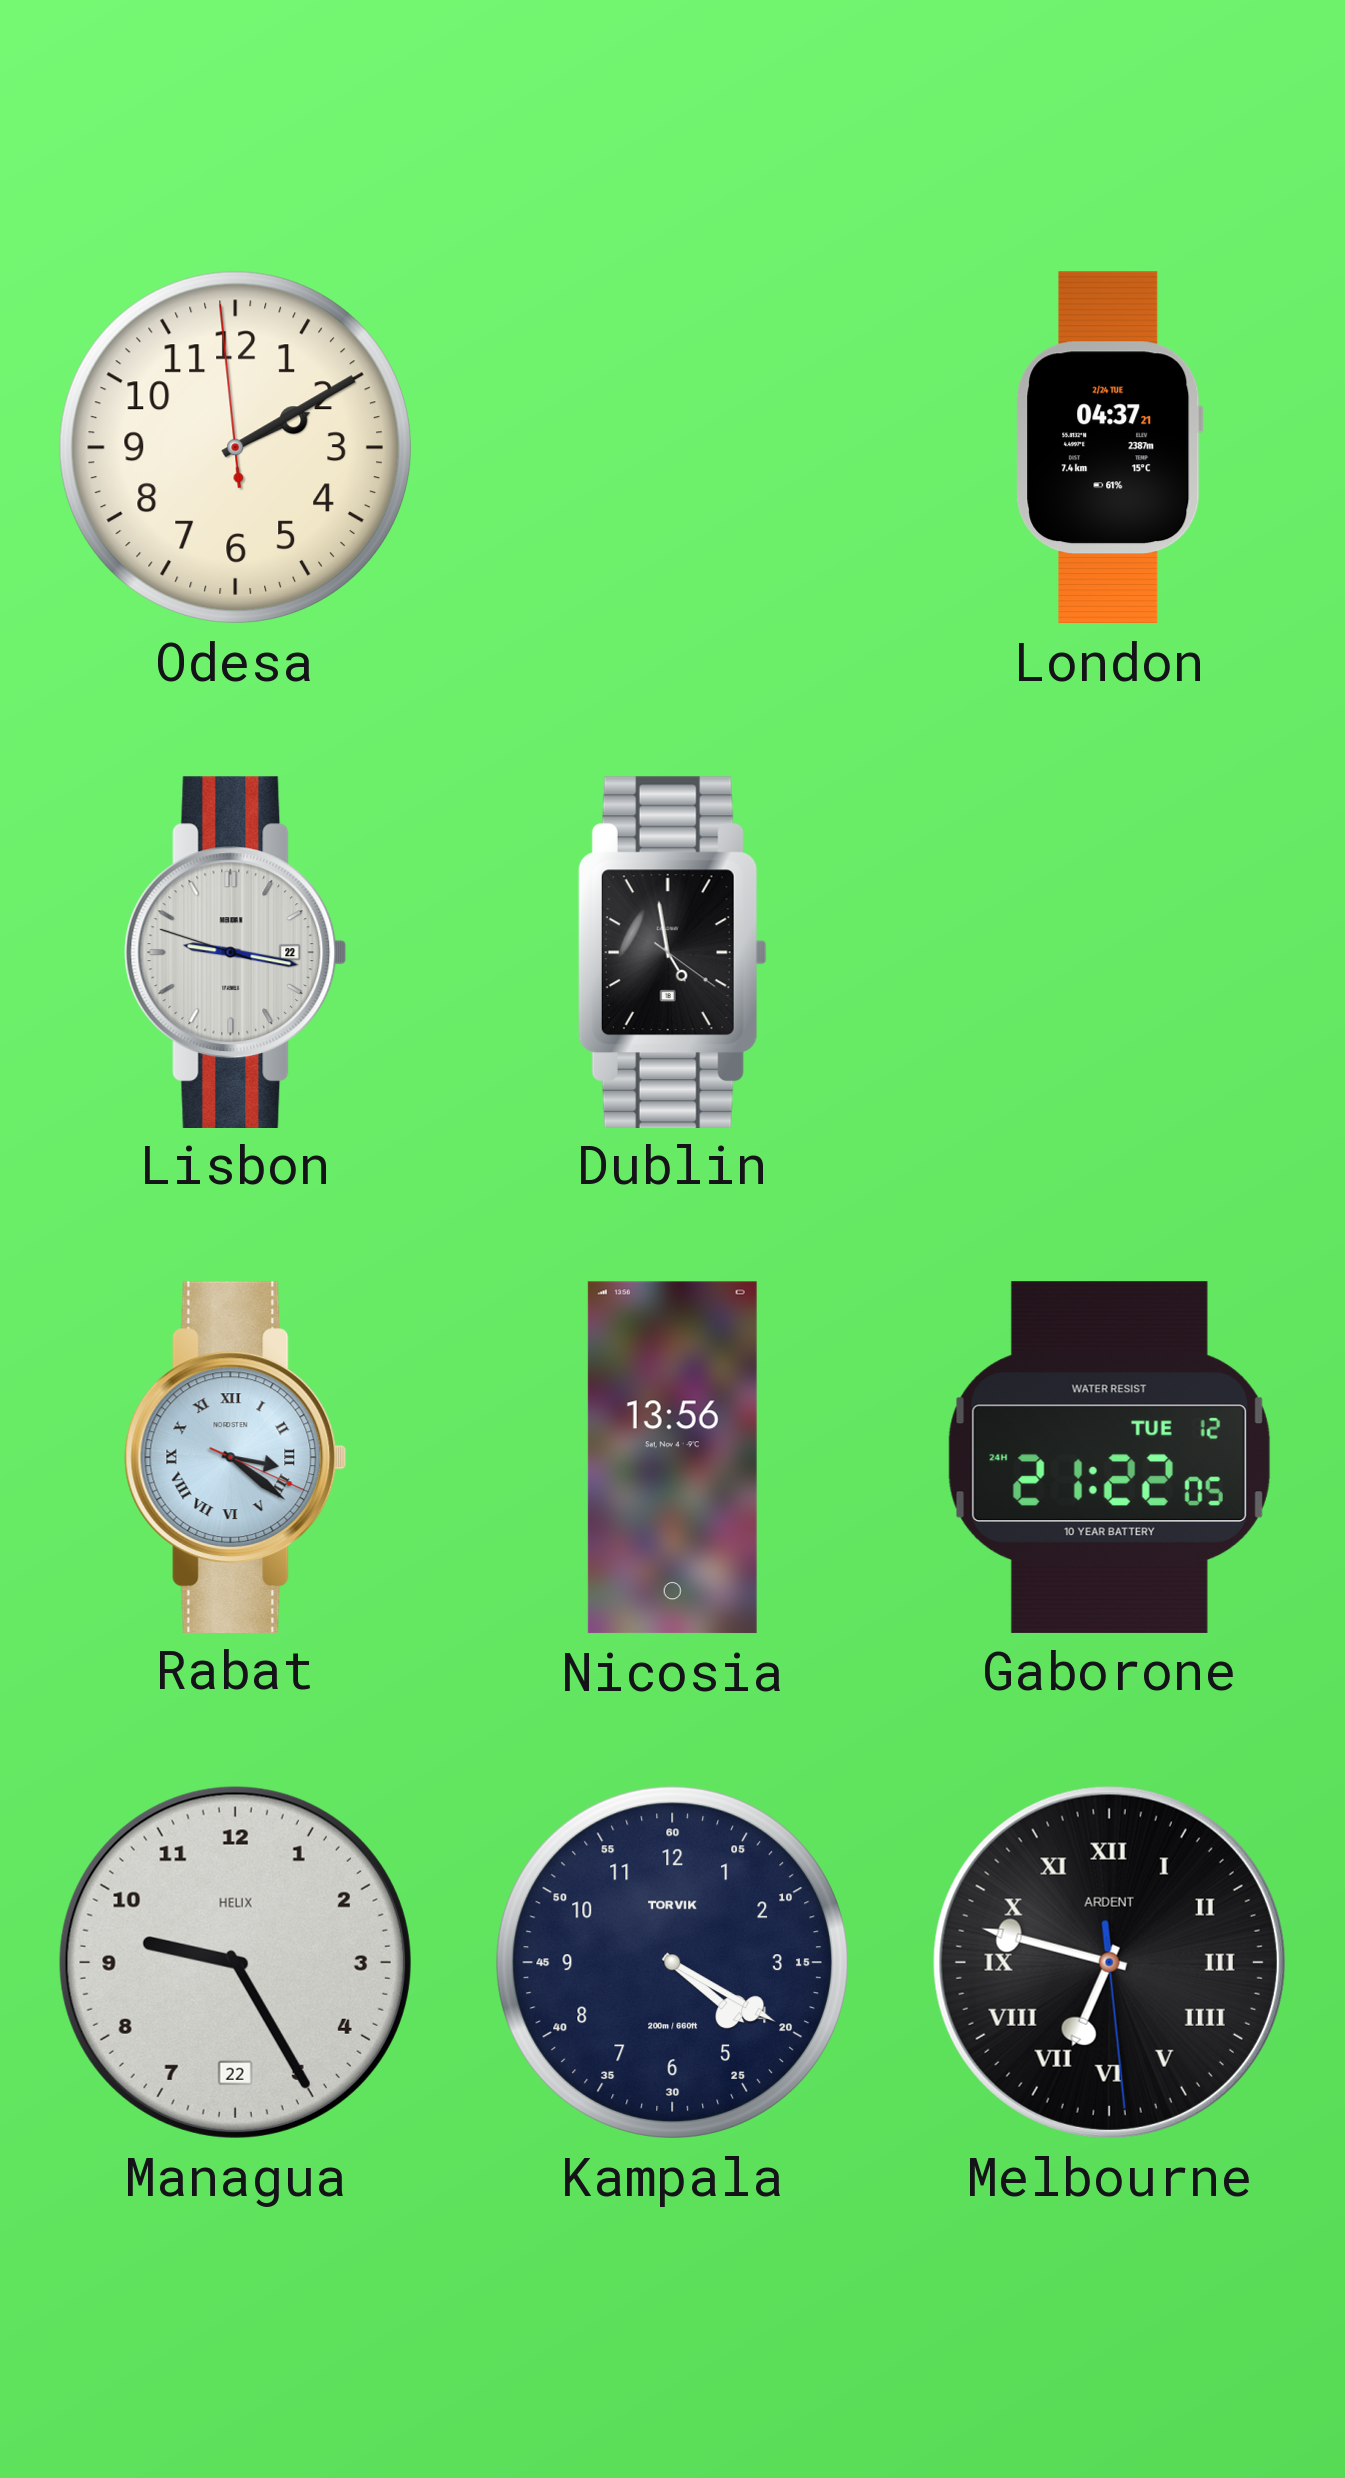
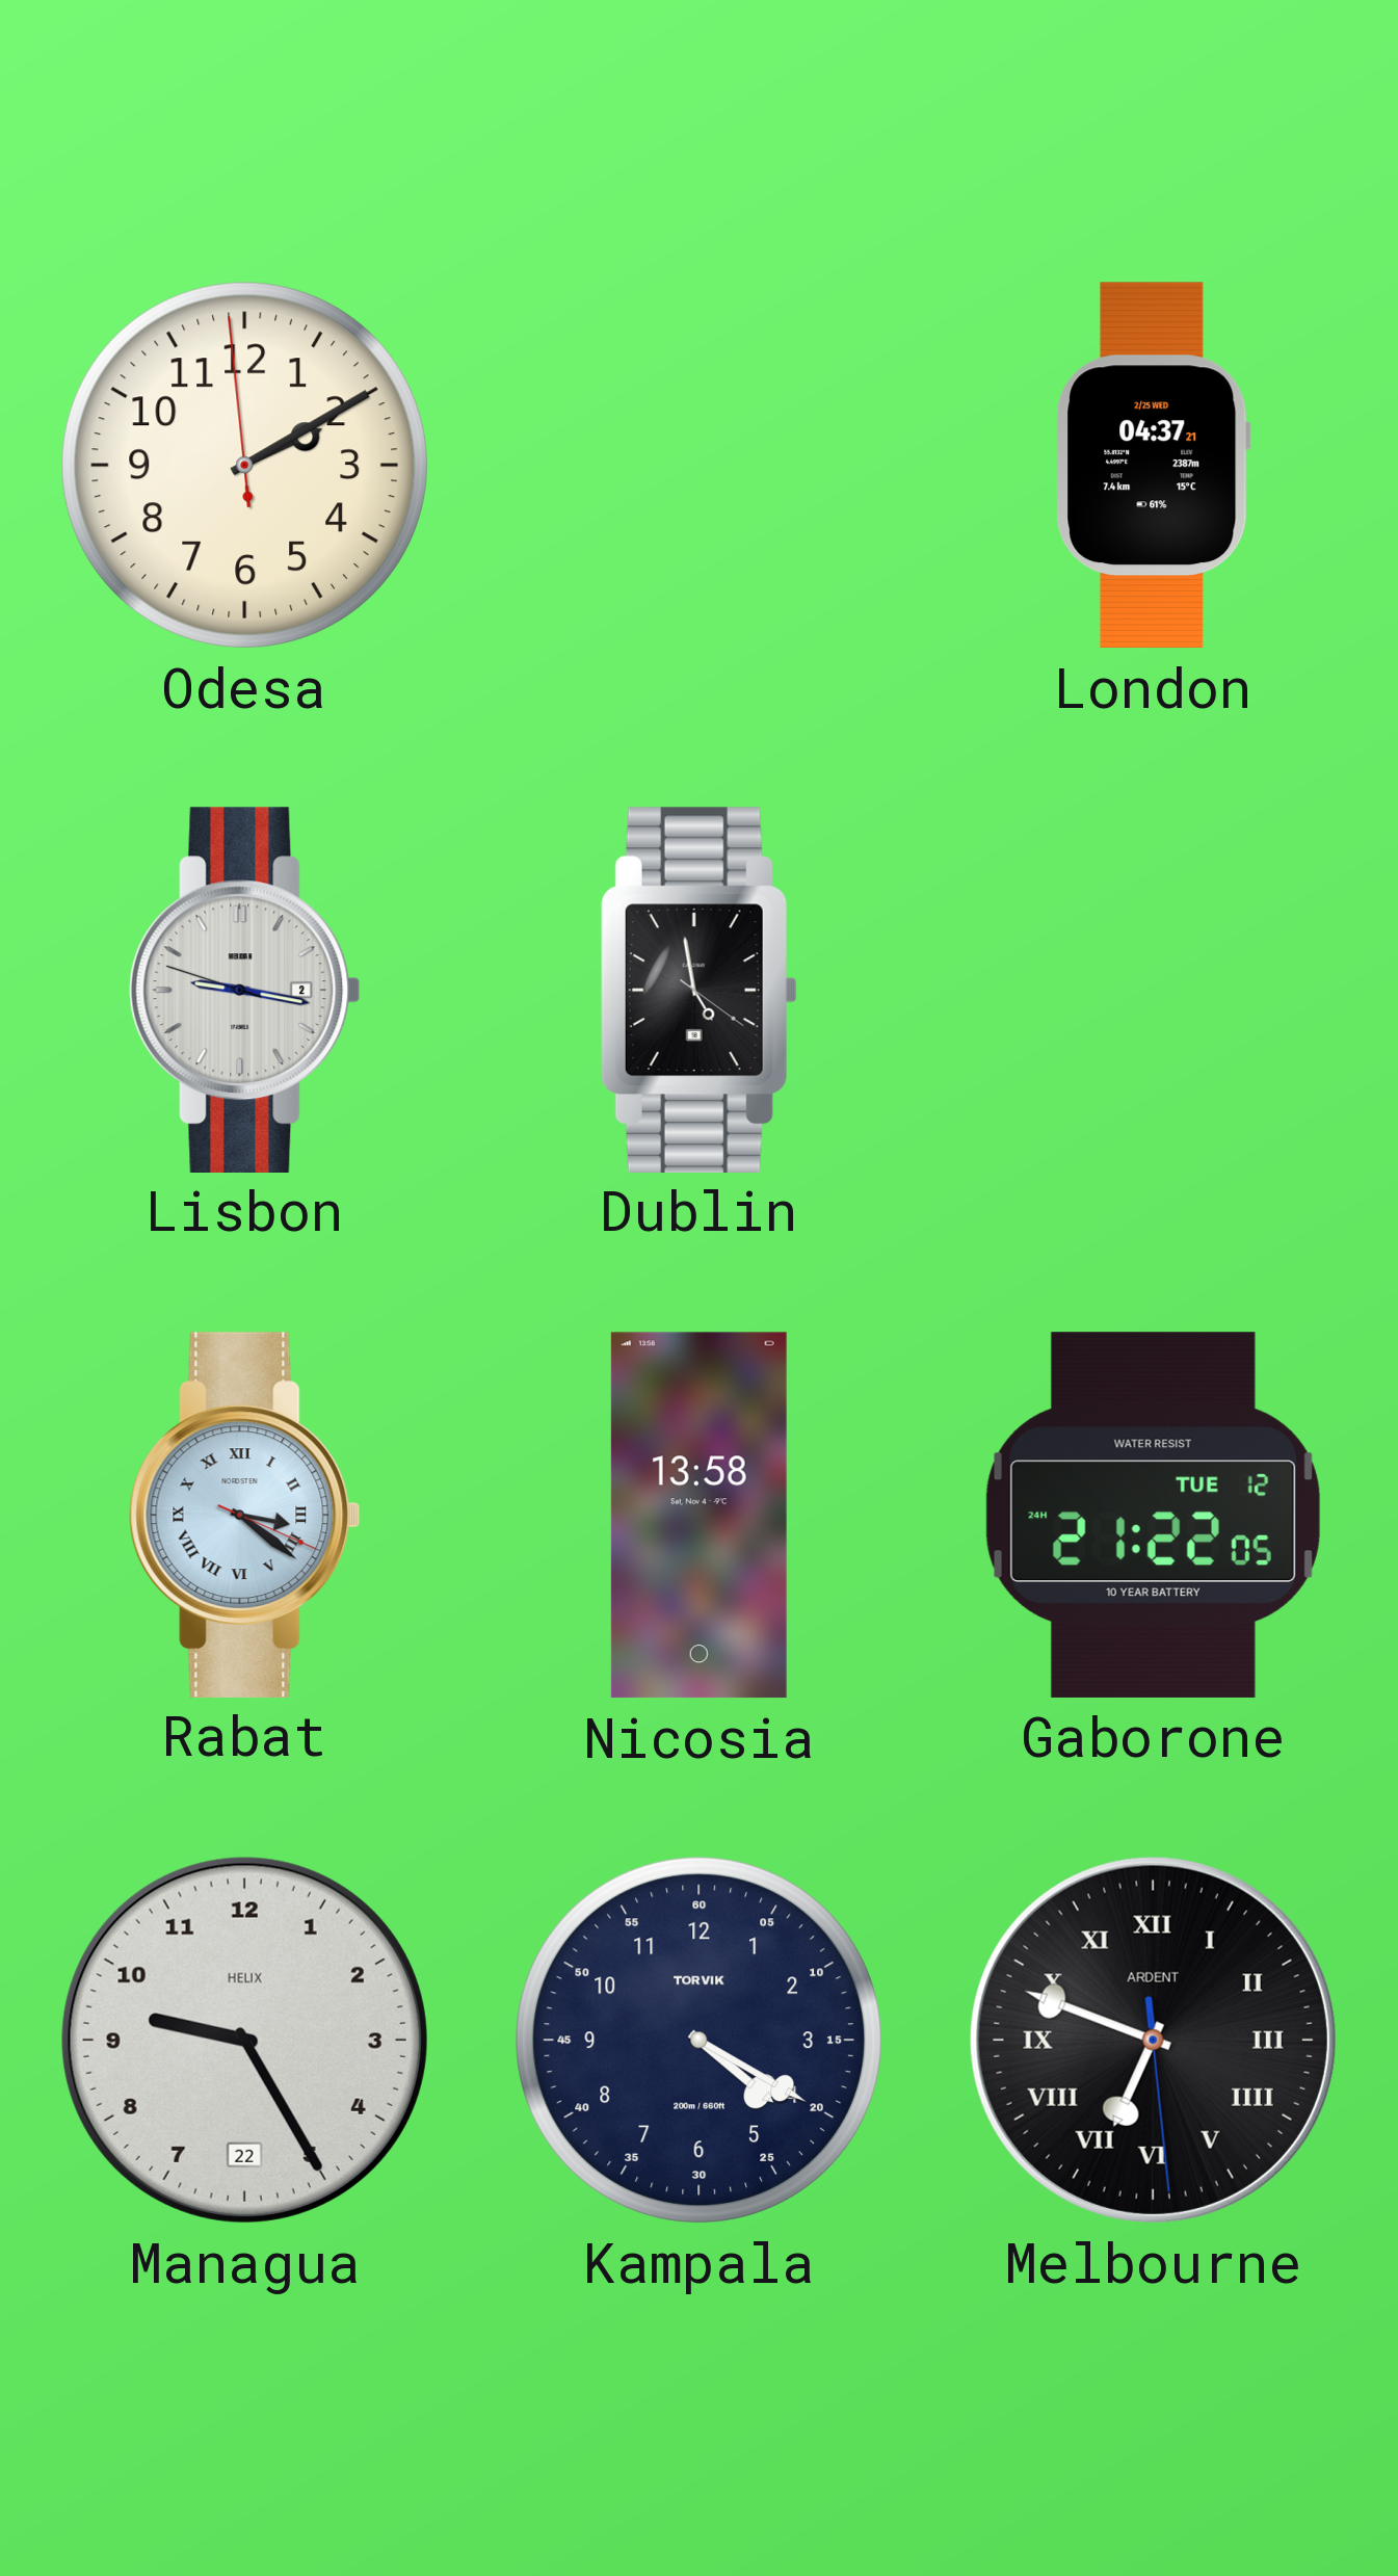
London date: 2/24 TUE -> 2/25 WED
Lisbon date: 22 -> 2
Nicosia: 13:56 -> 13:58
Melbourne: 6:47 -> 6:48
